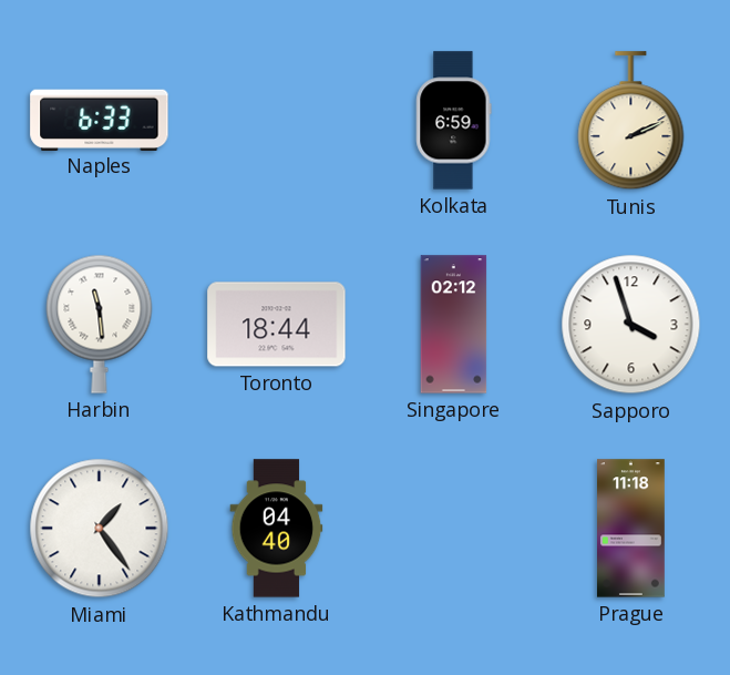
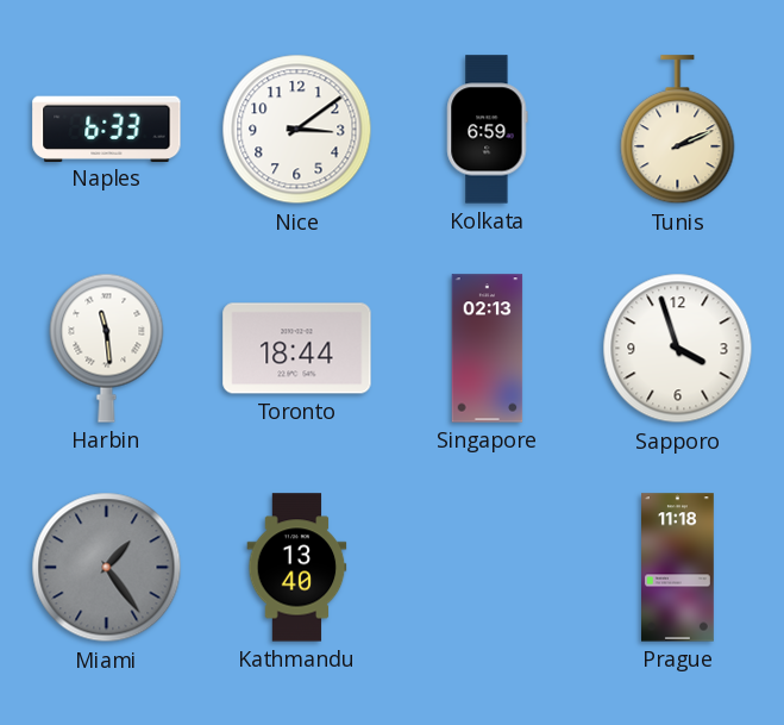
Nice: none -> 3:09
Singapore: 02:12 -> 02:13
Miami dial: white -> grey
Kathmandu: 04:40 -> 13:40
